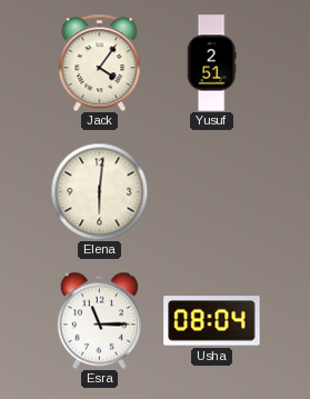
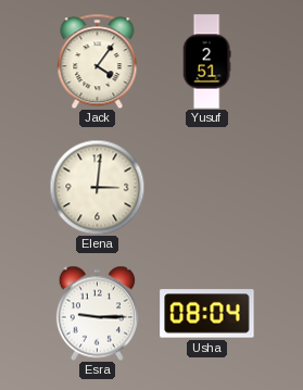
Elena: 6:01 -> 3:01
Esra: 11:15 -> 9:15
